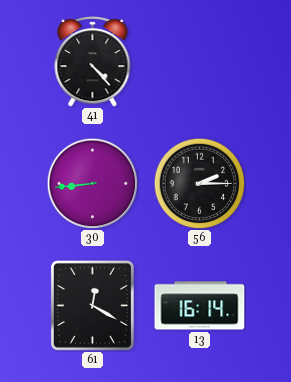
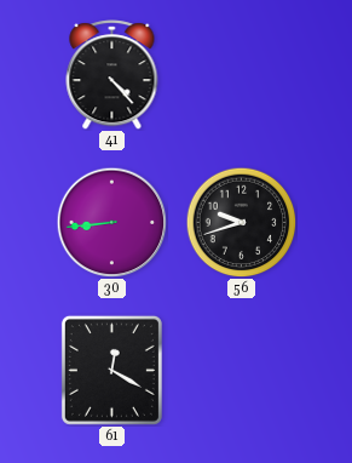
56: 2:15 -> 9:42
13: 16:14 -> none
